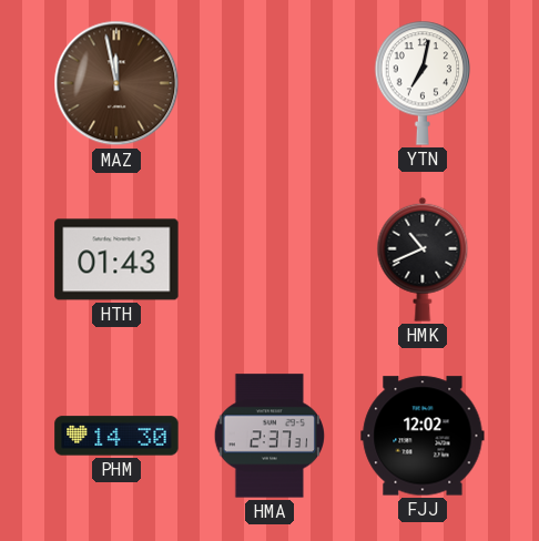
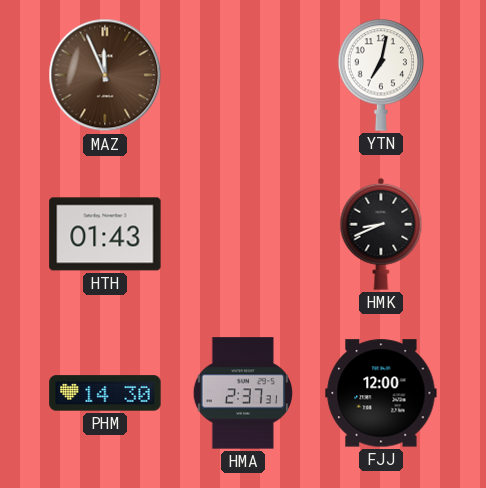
MAZ: 11:58 -> 11:56
HMK: 10:41 -> 8:41
FJJ: 12:02 -> 12:00
